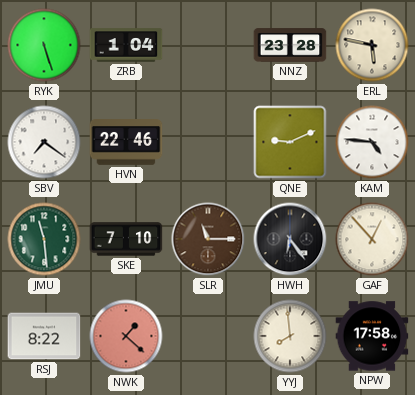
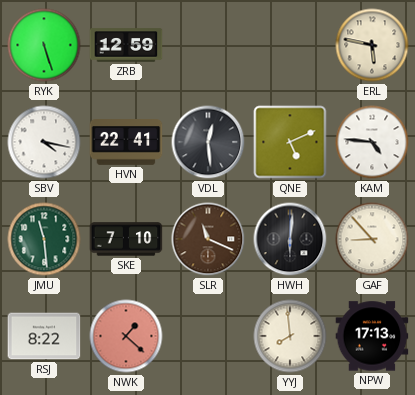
ZRB: 1:04 -> 12:59
NNZ: 23:28 -> none
SBV: 7:21 -> 4:17
HVN: 22:46 -> 22:41
VDL: none -> 12:29
QNE: 9:11 -> 5:11
SLR: 11:15 -> 11:19
HWH: 6:24 -> 6:01
GAF: 12:53 -> 8:53
NPW: 17:58 -> 17:13
